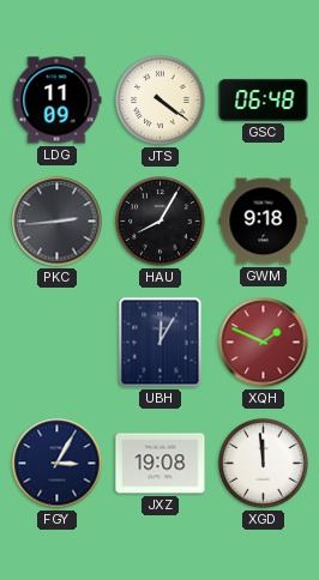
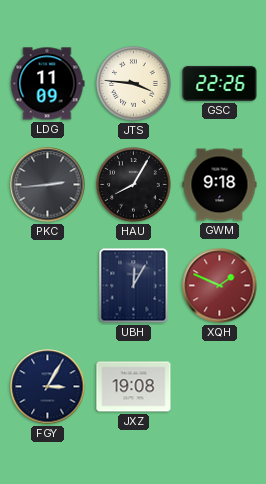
JTS: 4:21 -> 3:46
GSC: 06:48 -> 22:26
XGD: 11:59 -> none
